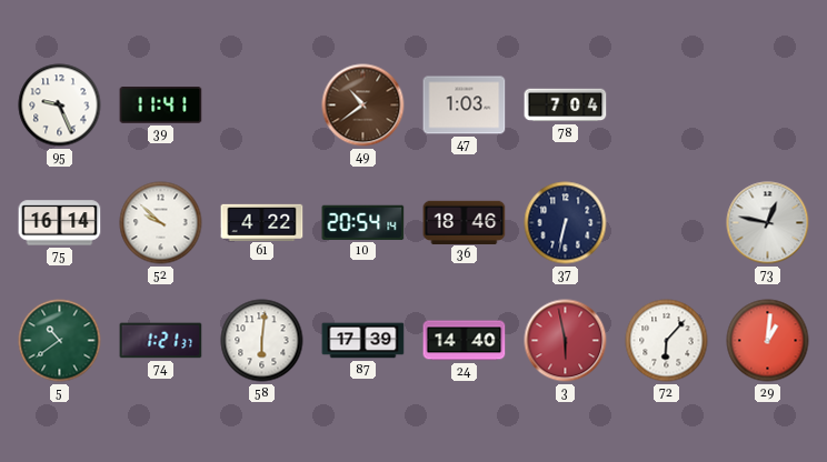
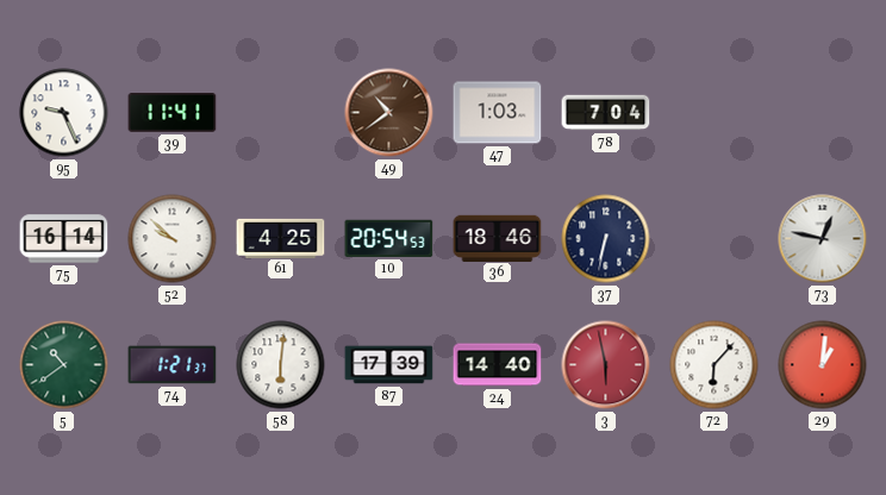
61: 4:22 -> 4:25
10: 20:54:14 -> 20:54:53
